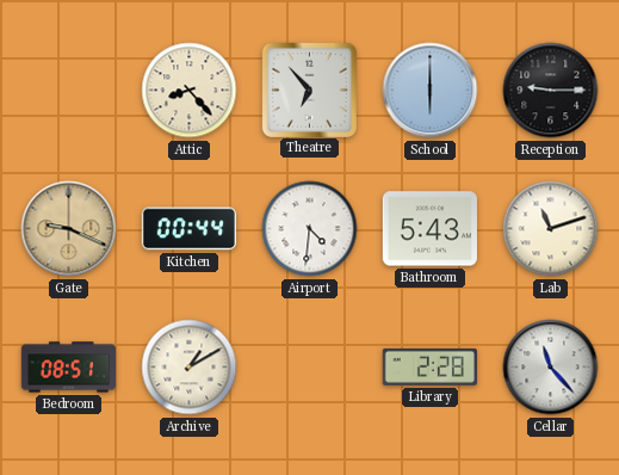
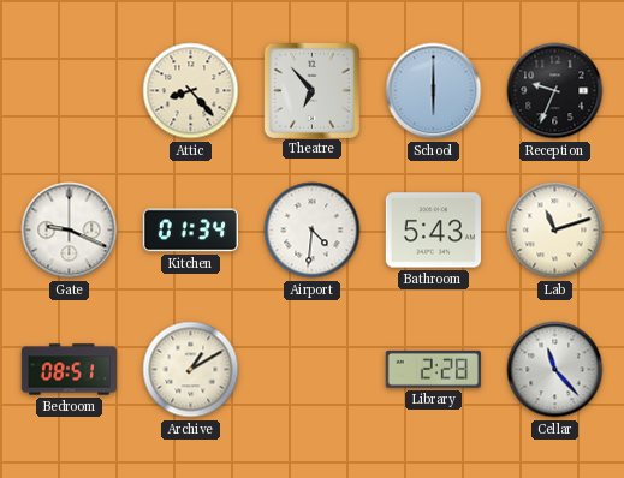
Reception: 9:15 -> 9:34
Gate dial: champagne -> white
Kitchen: 00:44 -> 01:34
